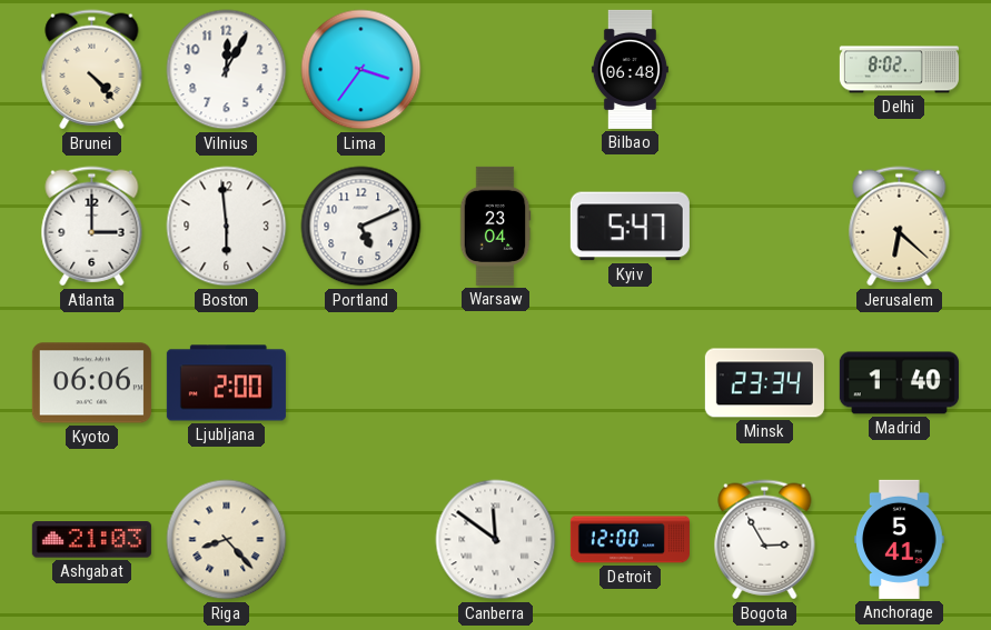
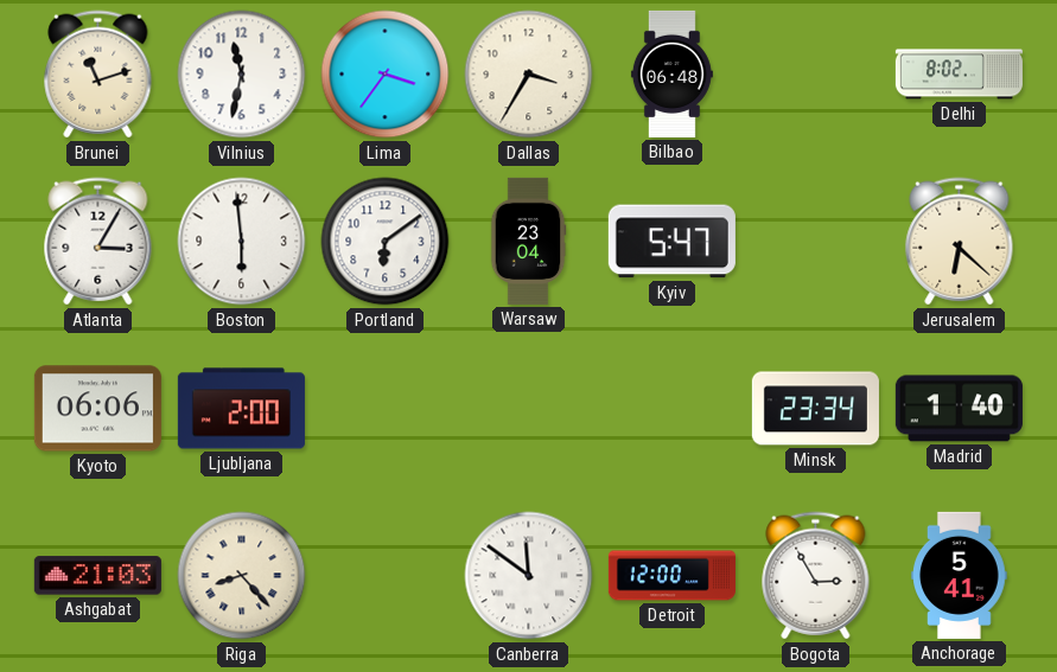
Brunei: 4:23 -> 11:12
Vilnius: 12:05 -> 11:32
Dallas: none -> 3:35
Atlanta: 3:00 -> 3:05
Portland: 5:11 -> 6:09
